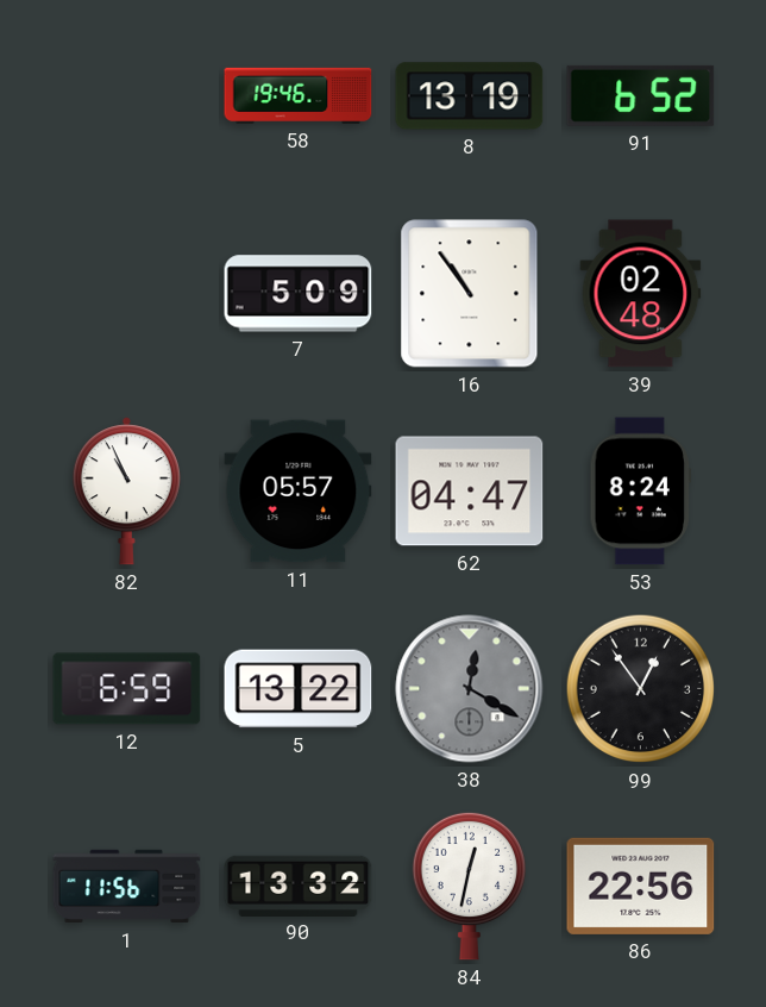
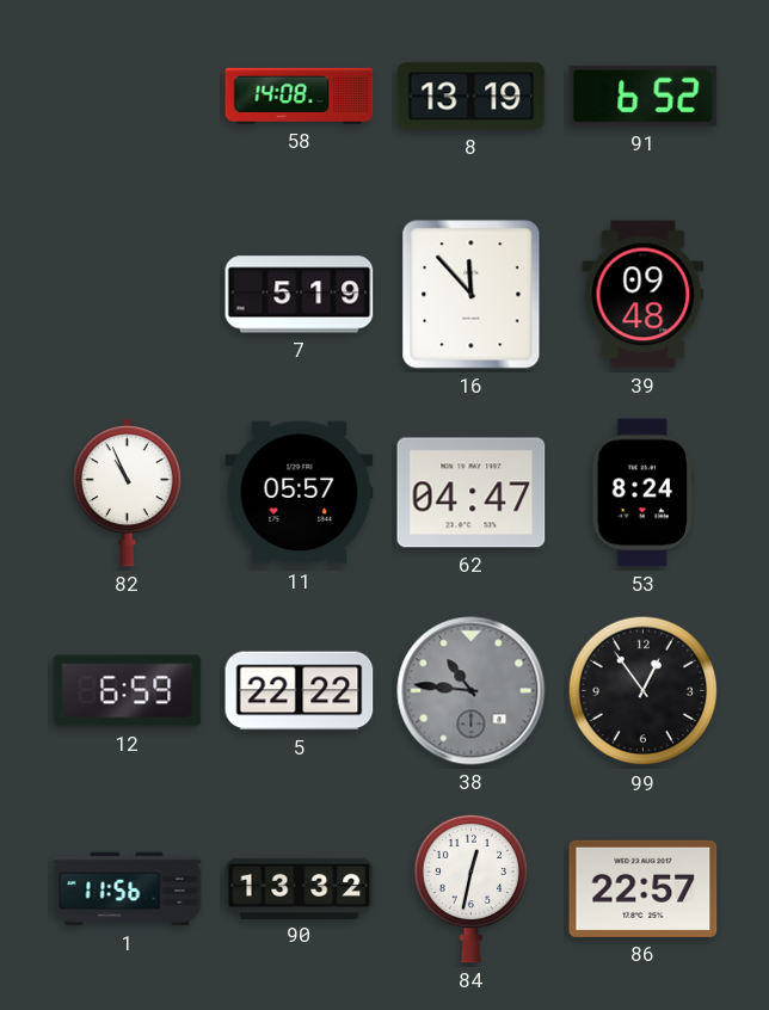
58: 19:46 -> 14:08
7: 5:09 -> 5:19
16: 10:54 -> 11:53
39: 02:48 -> 09:48
5: 13:22 -> 22:22
38: 12:20 -> 10:46
86: 22:56 -> 22:57
